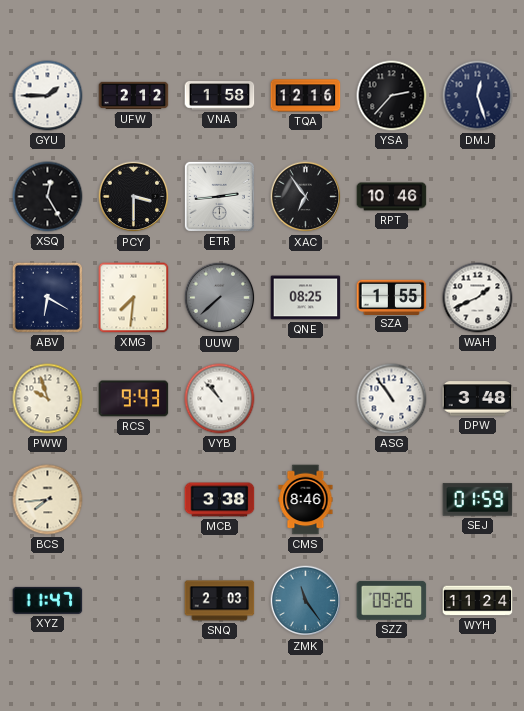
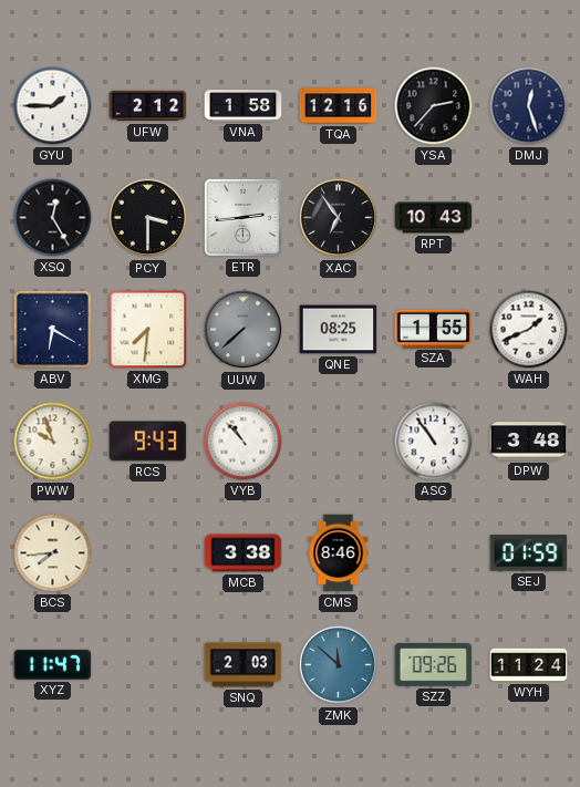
RPT: 10:46 -> 10:43
ZMK: 11:24 -> 11:52
